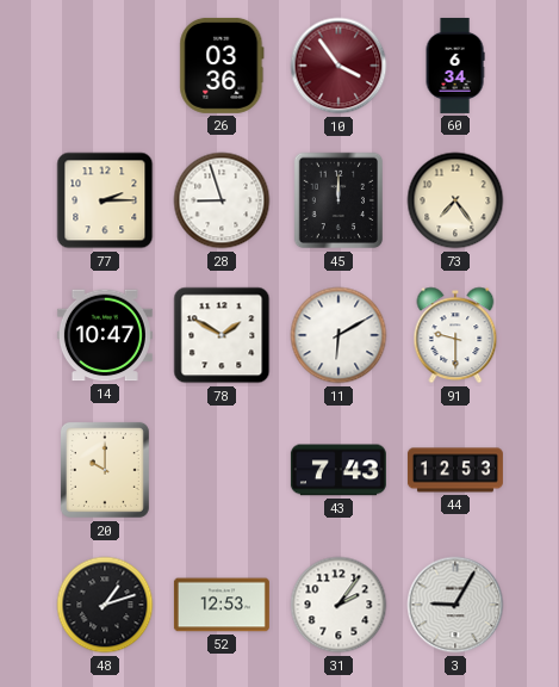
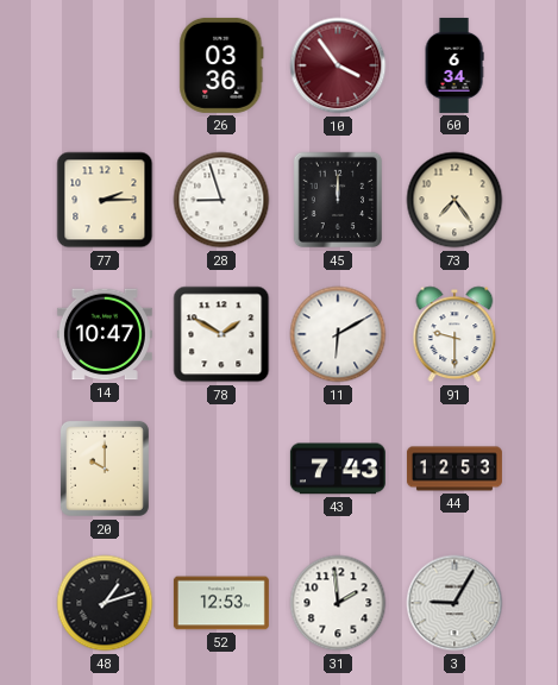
31: 2:06 -> 1:59
